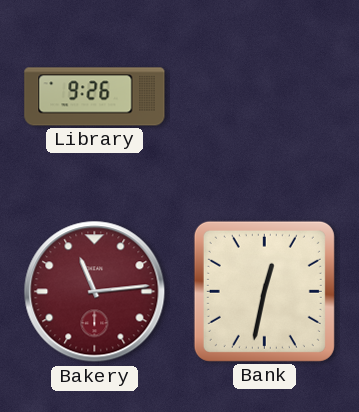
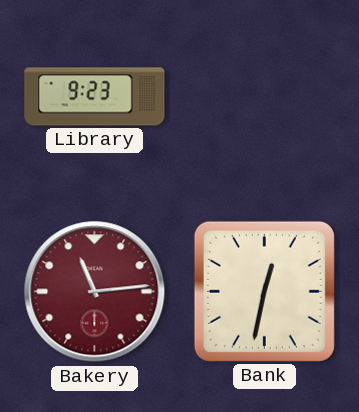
Library: 9:26 -> 9:23
